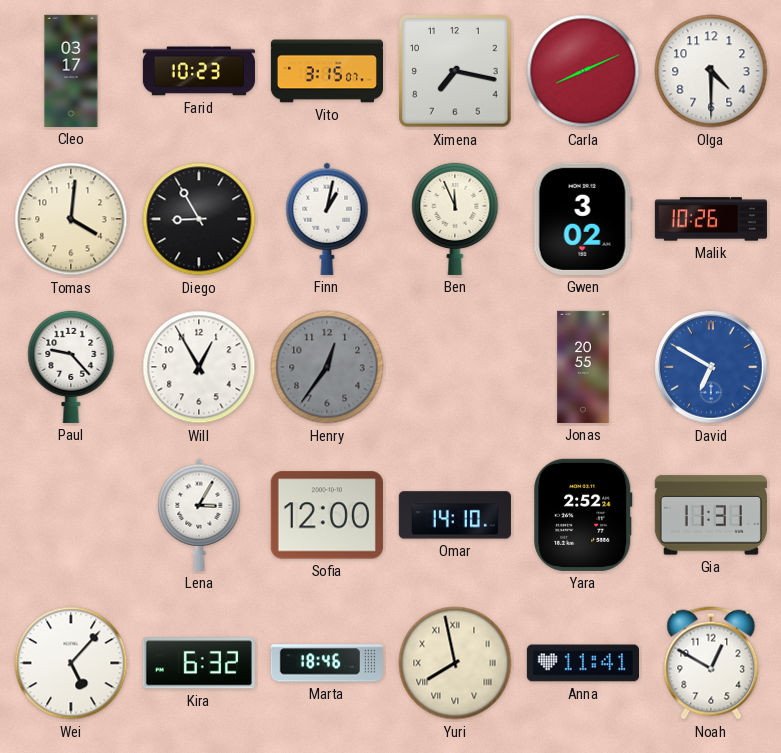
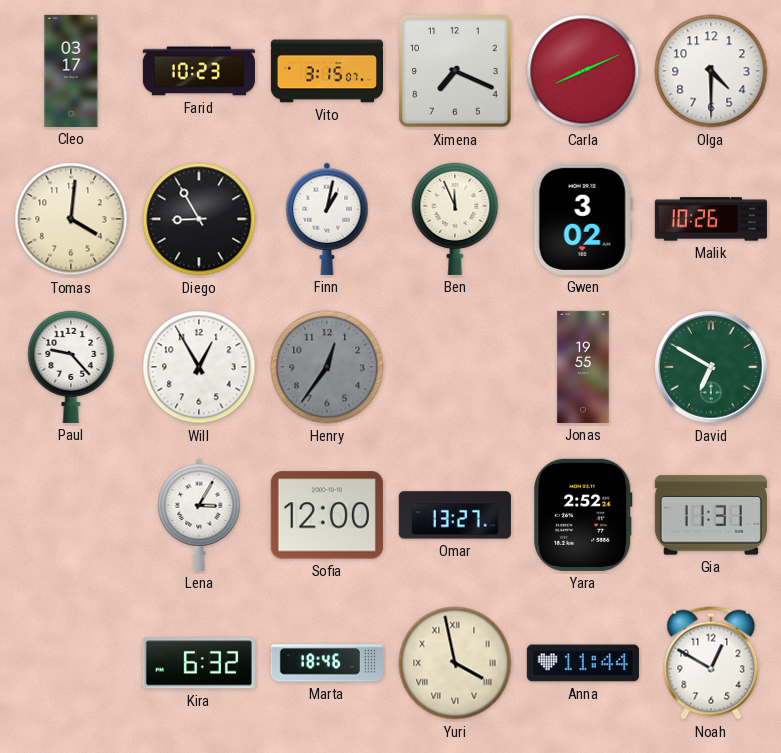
Ximena: 7:17 -> 7:19
Jonas: 20:55 -> 19:55
David dial: blue -> green
Omar: 14:10 -> 13:27
Wei: 5:07 -> none
Yuri: 7:58 -> 3:58
Anna: 11:41 -> 11:44
